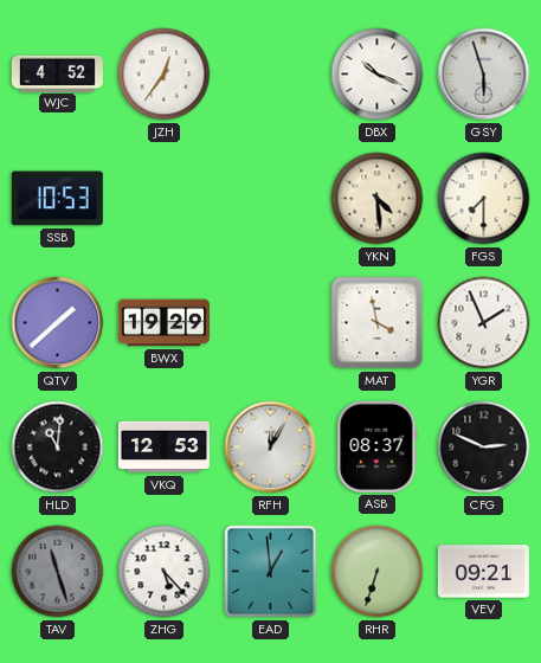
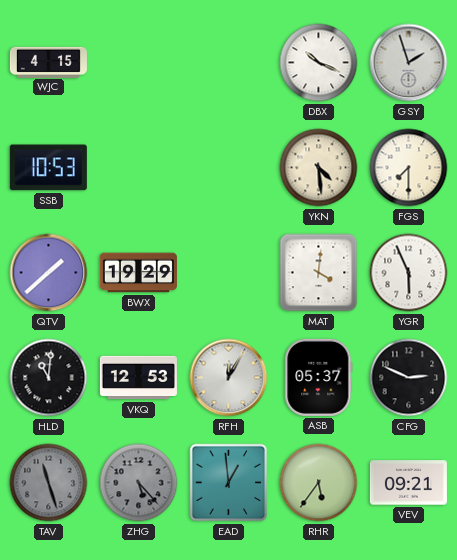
WJC: 4:52 -> 4:15
JZH: 12:36 -> none
GSY: 5:57 -> 1:57
MAT: 3:58 -> 4:01
YGR: 1:56 -> 5:56
ASB: 08:37 -> 05:37
ZHG dial: white -> grey
RHR: 6:33 -> 5:36
